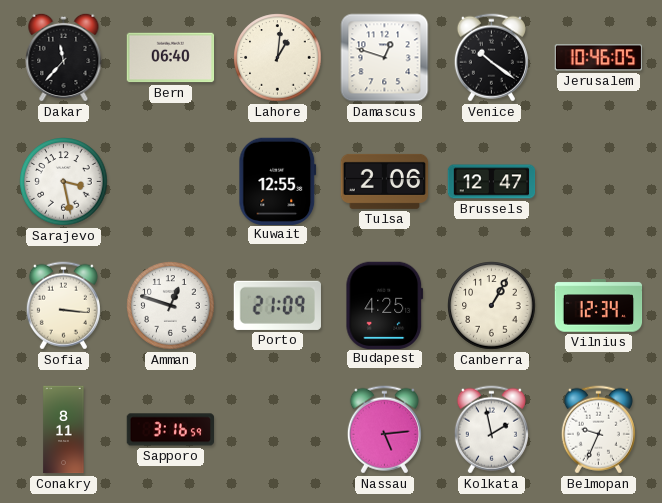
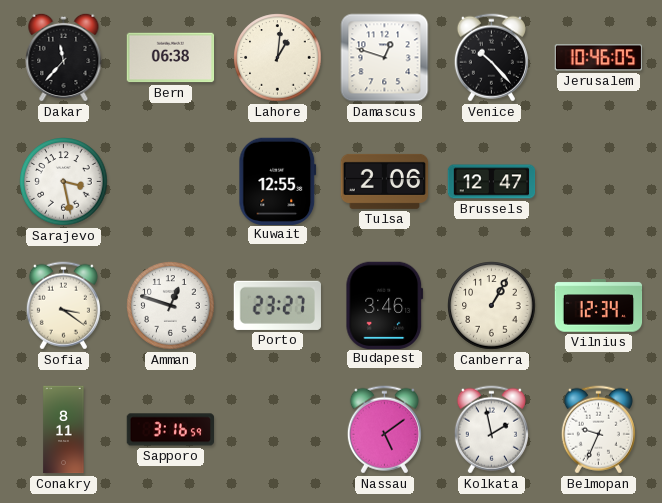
Bern: 06:40 -> 06:38
Venice: 10:21 -> 10:23
Sofia: 3:16 -> 3:21
Porto: 21:09 -> 23:27
Budapest: 4:25 -> 3:46
Nassau: 5:14 -> 5:09
